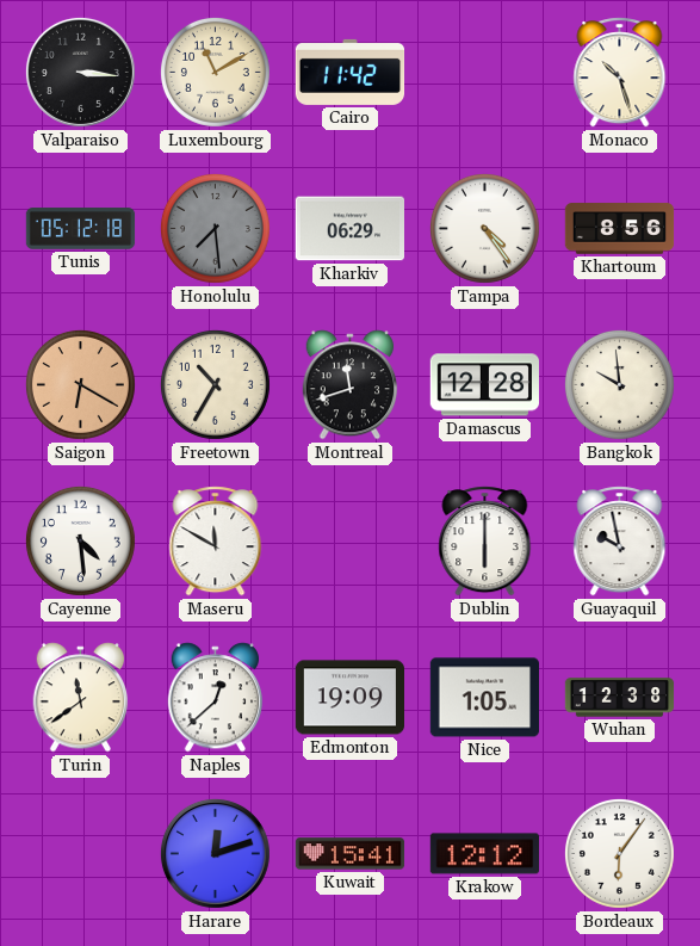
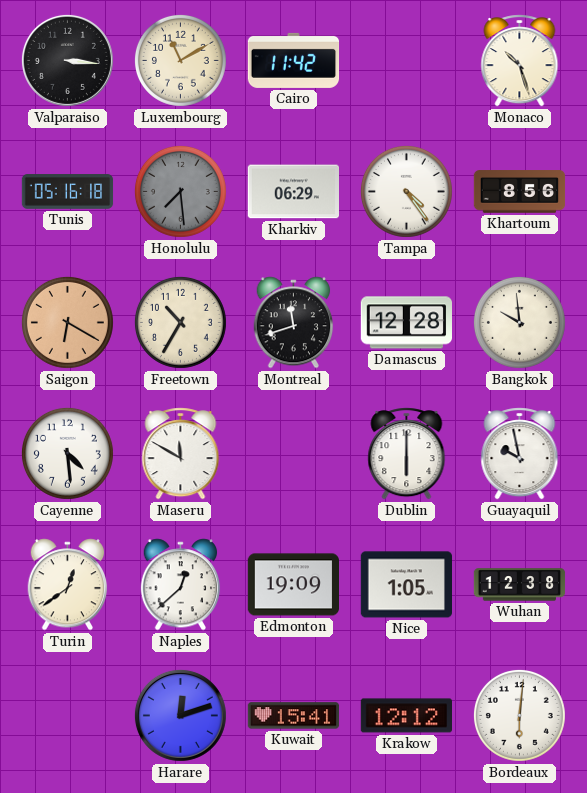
Tunis: 05:12 -> 05:16
Turin: 11:39 -> 12:39
Bordeaux: 6:06 -> 6:01
